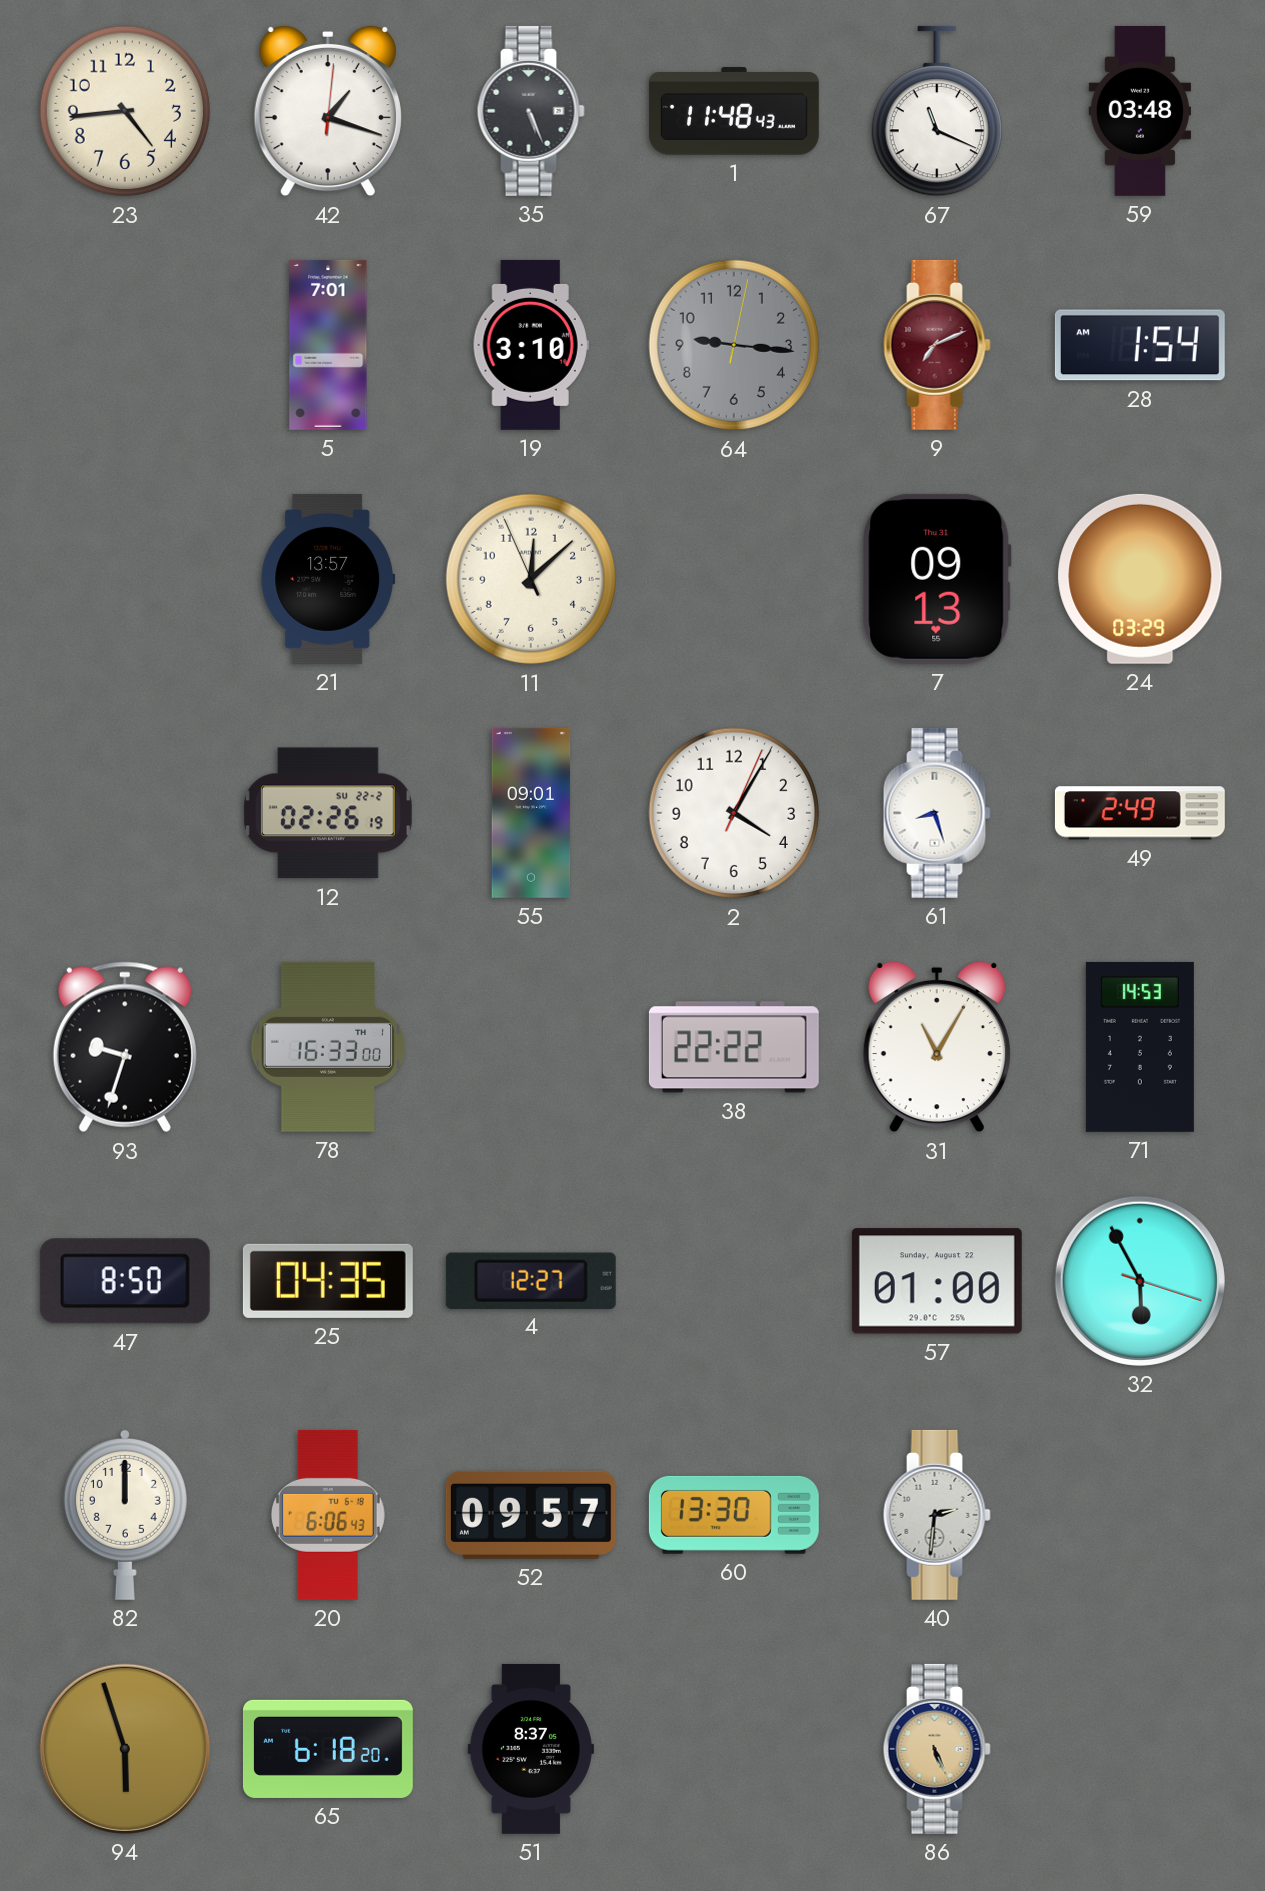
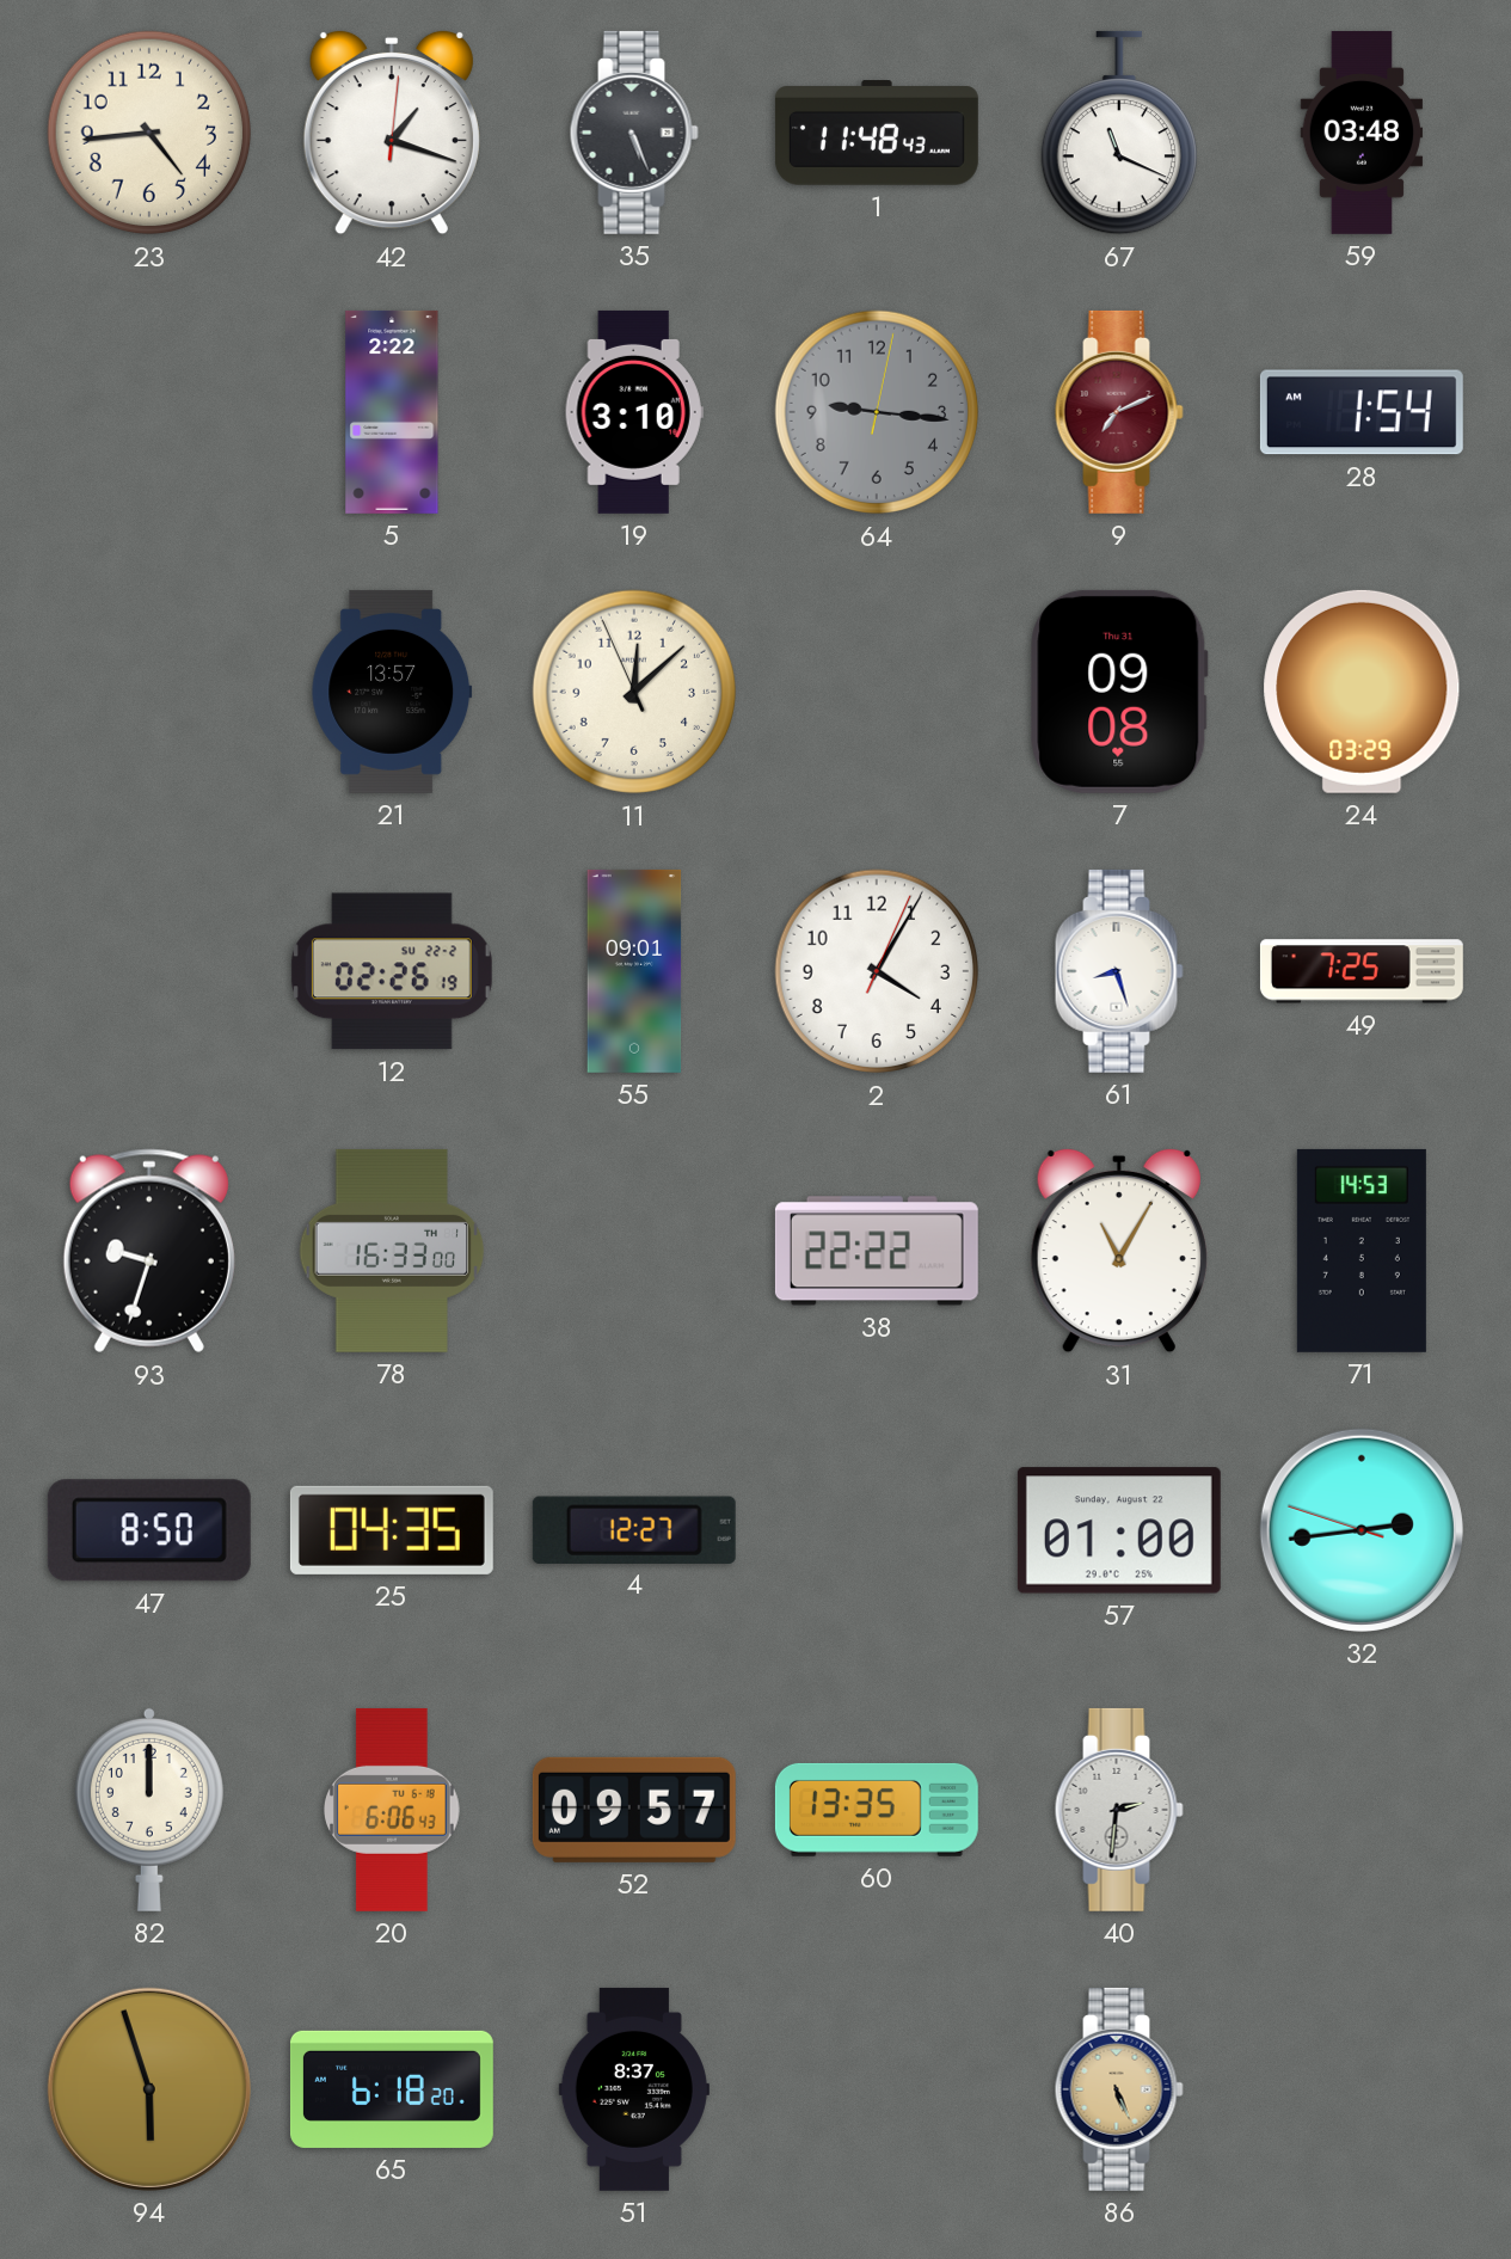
5: 7:01 -> 2:22
7: 09:13 -> 09:08
49: 2:49 -> 7:25
32: 5:55 -> 2:43
60: 13:30 -> 13:35
